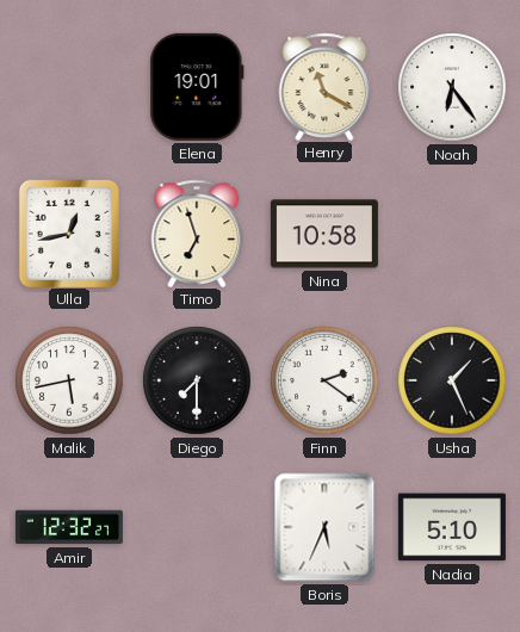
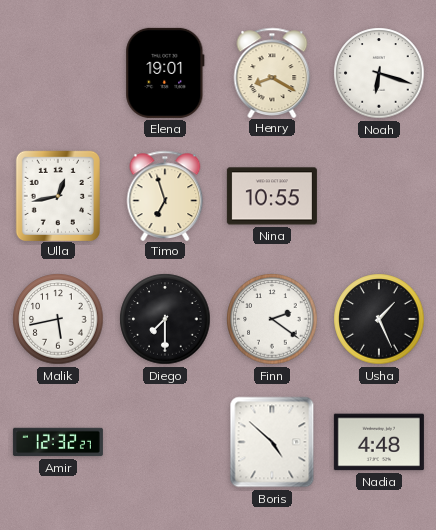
Henry: 11:20 -> 8:20
Noah: 6:24 -> 6:18
Nina: 10:58 -> 10:55
Boris: 5:34 -> 4:52
Nadia: 5:10 -> 4:48
